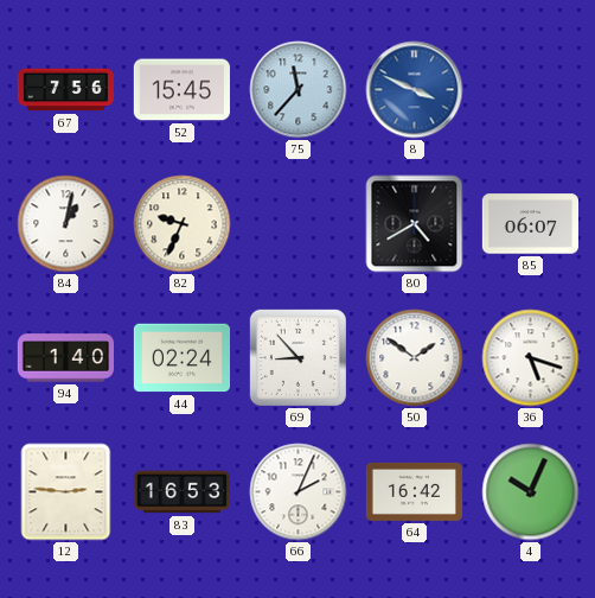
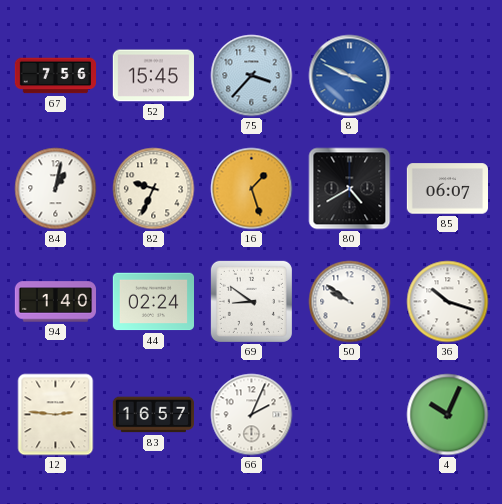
75: 11:37 -> 3:37
16: none -> 1:27
69: 8:53 -> 8:51
50: 1:51 -> 9:51
36: 5:18 -> 10:18
83: 16:53 -> 16:57
64: 16:42 -> none
